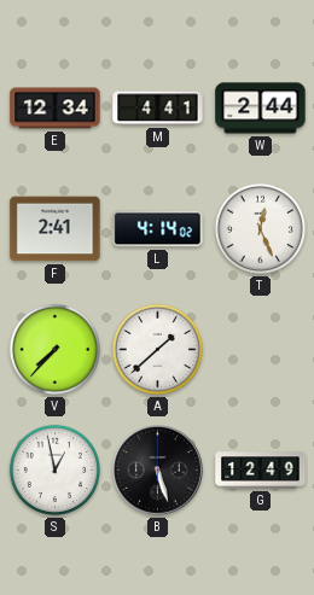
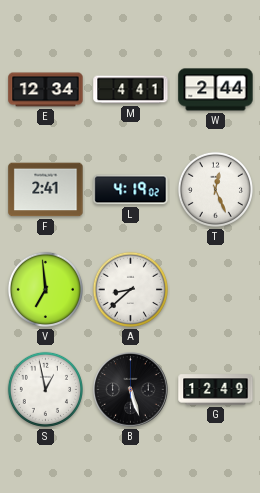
L: 4:14 -> 4:19
V: 7:37 -> 6:59
A: 1:38 -> 8:38
